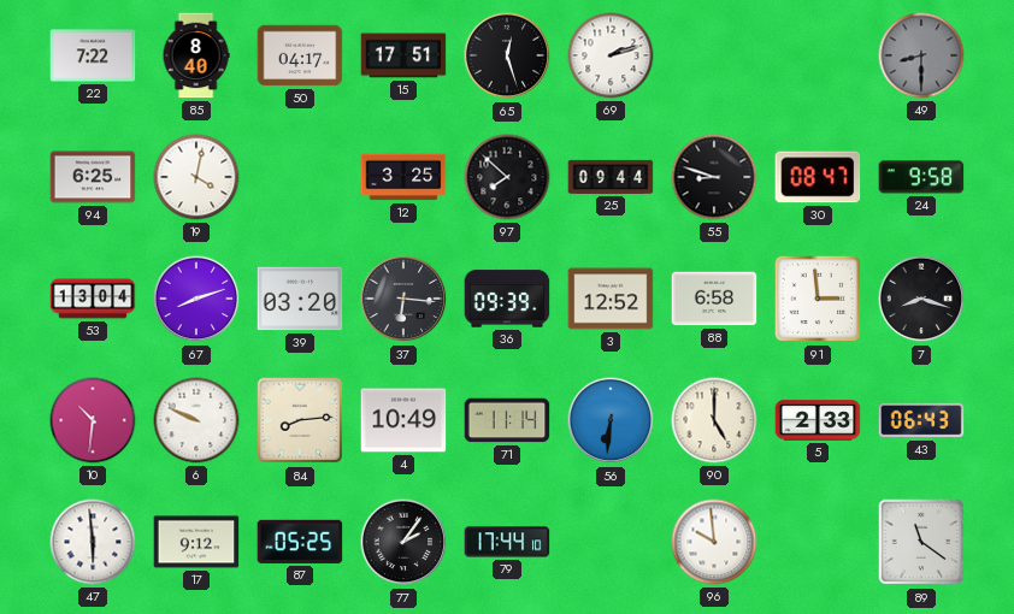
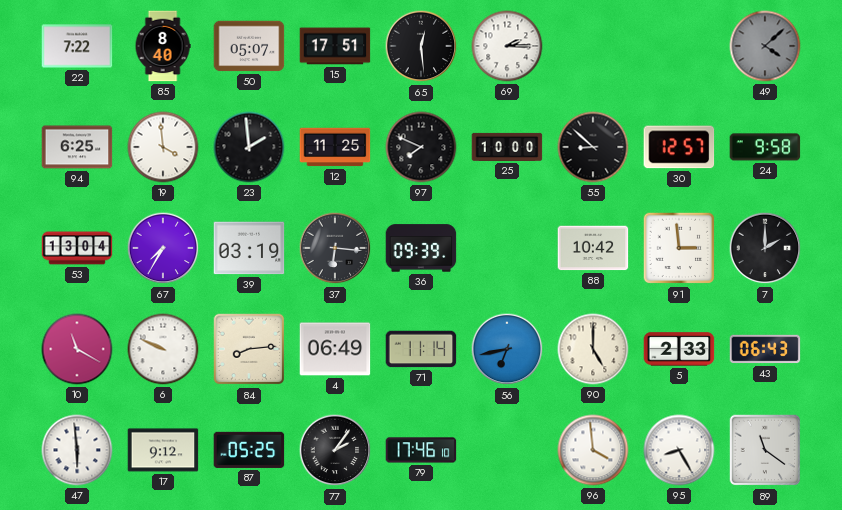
50: 04:17 -> 05:07
65: 12:27 -> 12:29
69: 2:12 -> 2:15
49: 8:30 -> 4:08
19: 4:02 -> 3:59
23: none -> 1:59
12: 3:25 -> 11:25
97: 7:52 -> 7:49
25: 09:44 -> 10:00
55: 8:48 -> 8:52
30: 08:47 -> 12:57
67: 8:12 -> 7:35
39: 03:20 -> 03:19
3: 12:52 -> none
88: 6:58 -> 10:42
7: 8:18 -> 2:00
10: 10:31 -> 11:20
4: 10:49 -> 06:49
56: 6:31 -> 6:43
79: 17:44 -> 17:46
96: 9:59 -> 3:59
95: none -> 8:25
